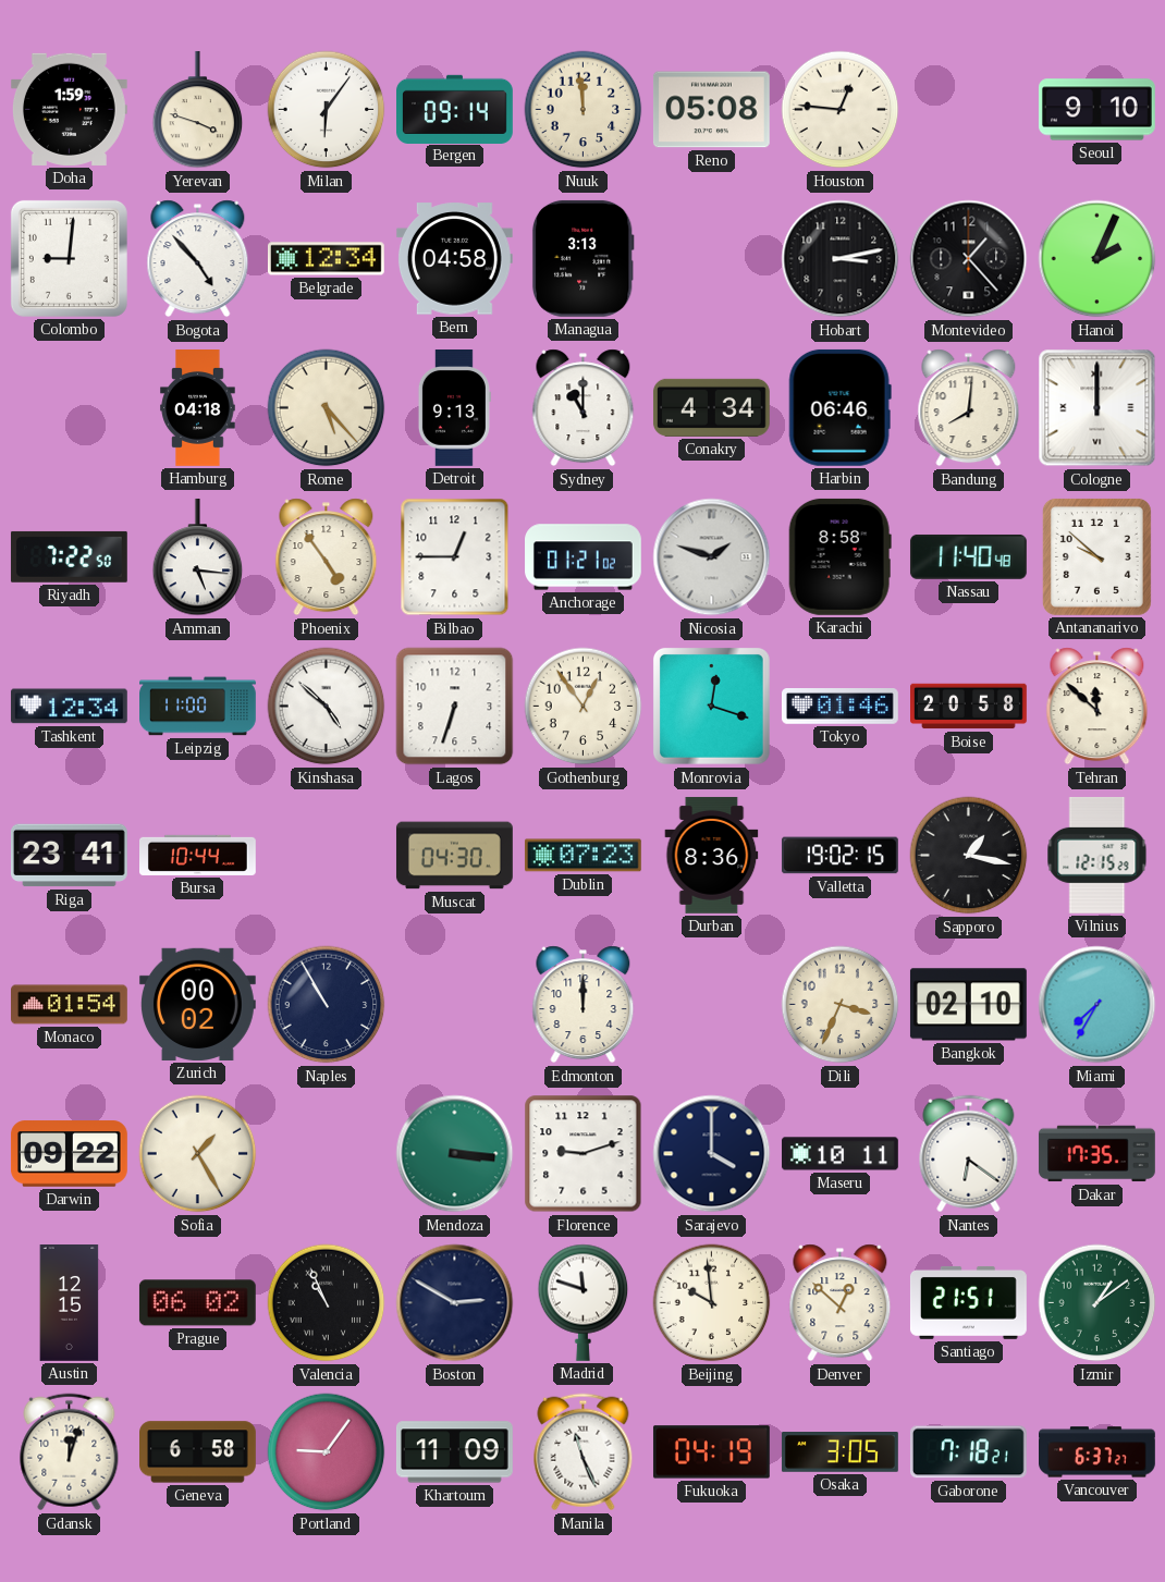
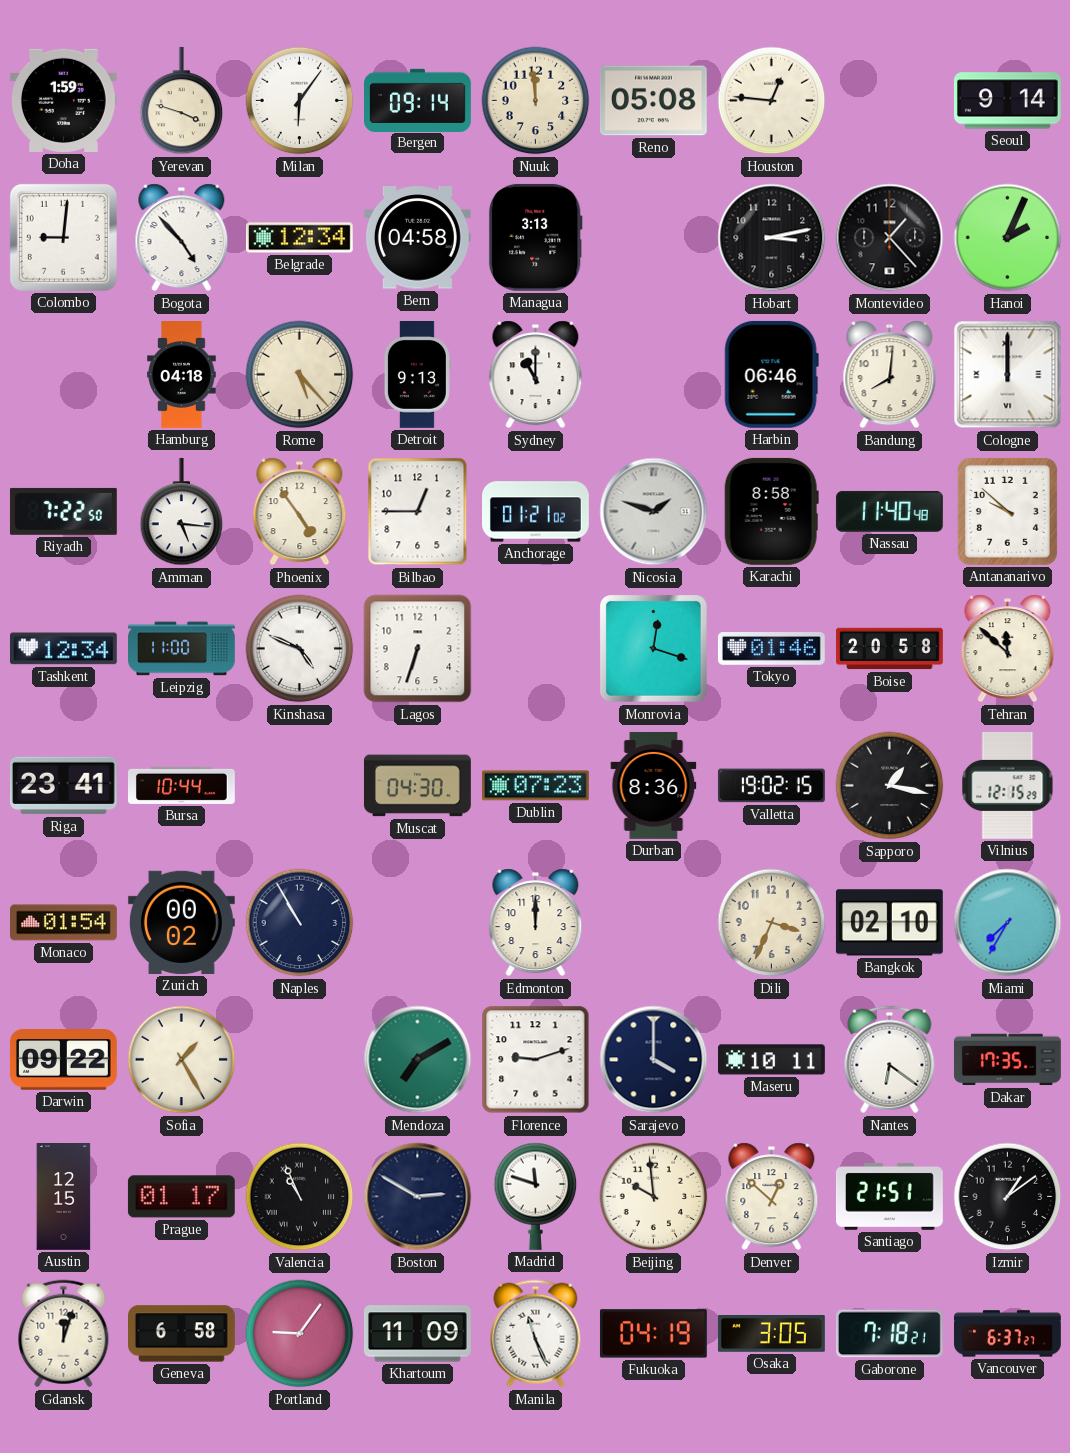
Seoul: 9:10 -> 9:14
Conakry: 4:34 -> none
Kinshasa: 4:52 -> 4:49
Gothenburg: 12:54 -> none
Mendoza: 3:16 -> 7:10
Prague: 06:02 -> 01:17
Izmir dial: green -> black
